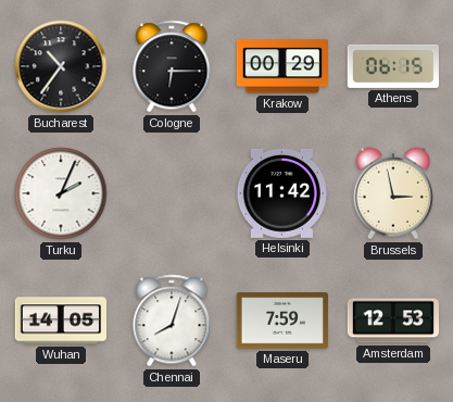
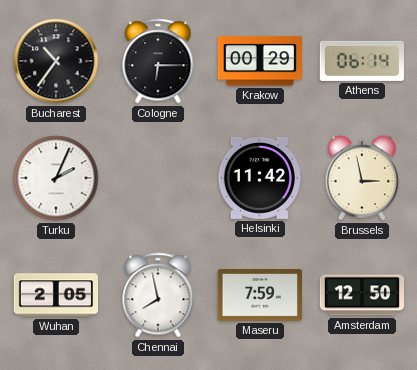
Athens: 06:15 -> 06:14
Wuhan: 14:05 -> 2:05
Chennai: 8:03 -> 7:58
Amsterdam: 12:53 -> 12:50
